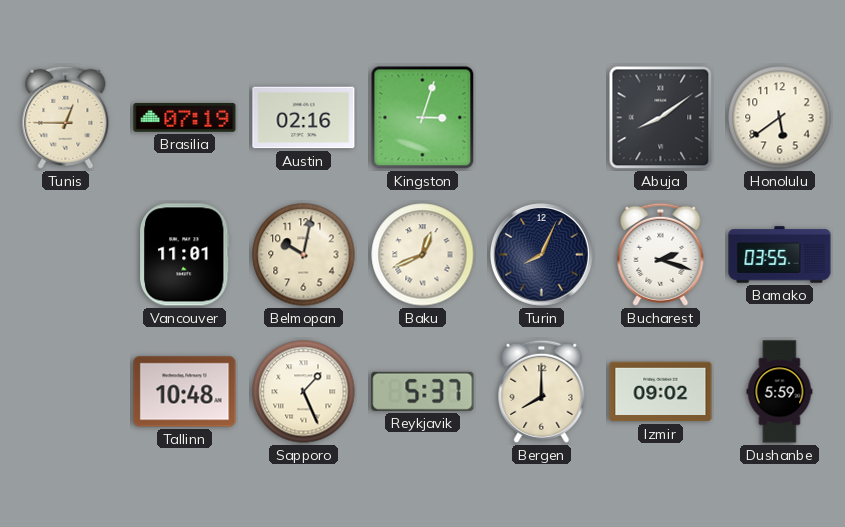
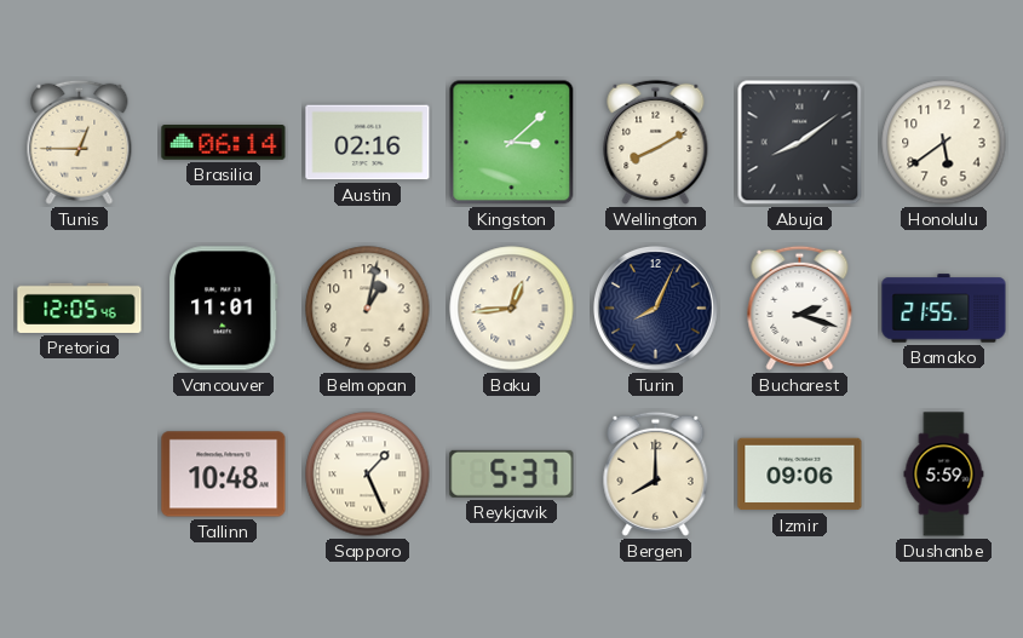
Brasilia: 07:19 -> 06:14
Kingston: 3:03 -> 3:08
Wellington: none -> 8:10
Pretoria: none -> 12:05
Belmopan: 10:02 -> 1:02
Baku: 12:41 -> 12:44
Bamako: 03:55 -> 21:55
Izmir: 09:02 -> 09:06
